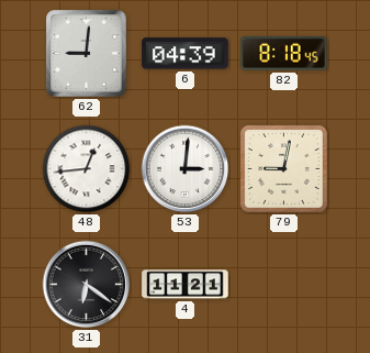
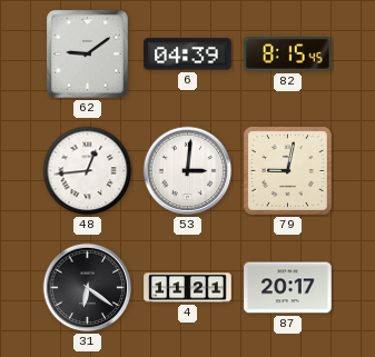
62: 9:01 -> 9:09
82: 8:18 -> 8:15
87: none -> 20:17
